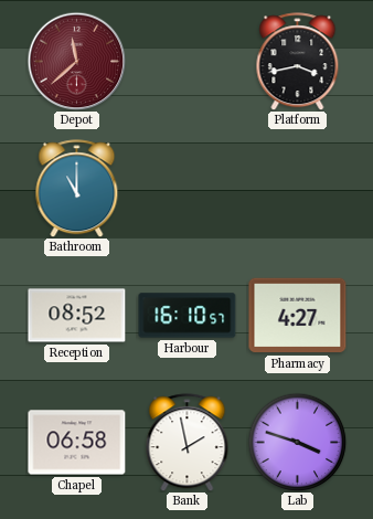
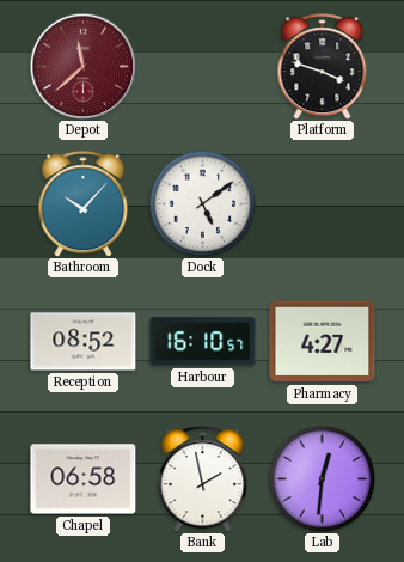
Platform: 3:43 -> 3:48
Bathroom: 11:00 -> 10:07
Dock: none -> 5:09
Lab: 3:48 -> 12:31
